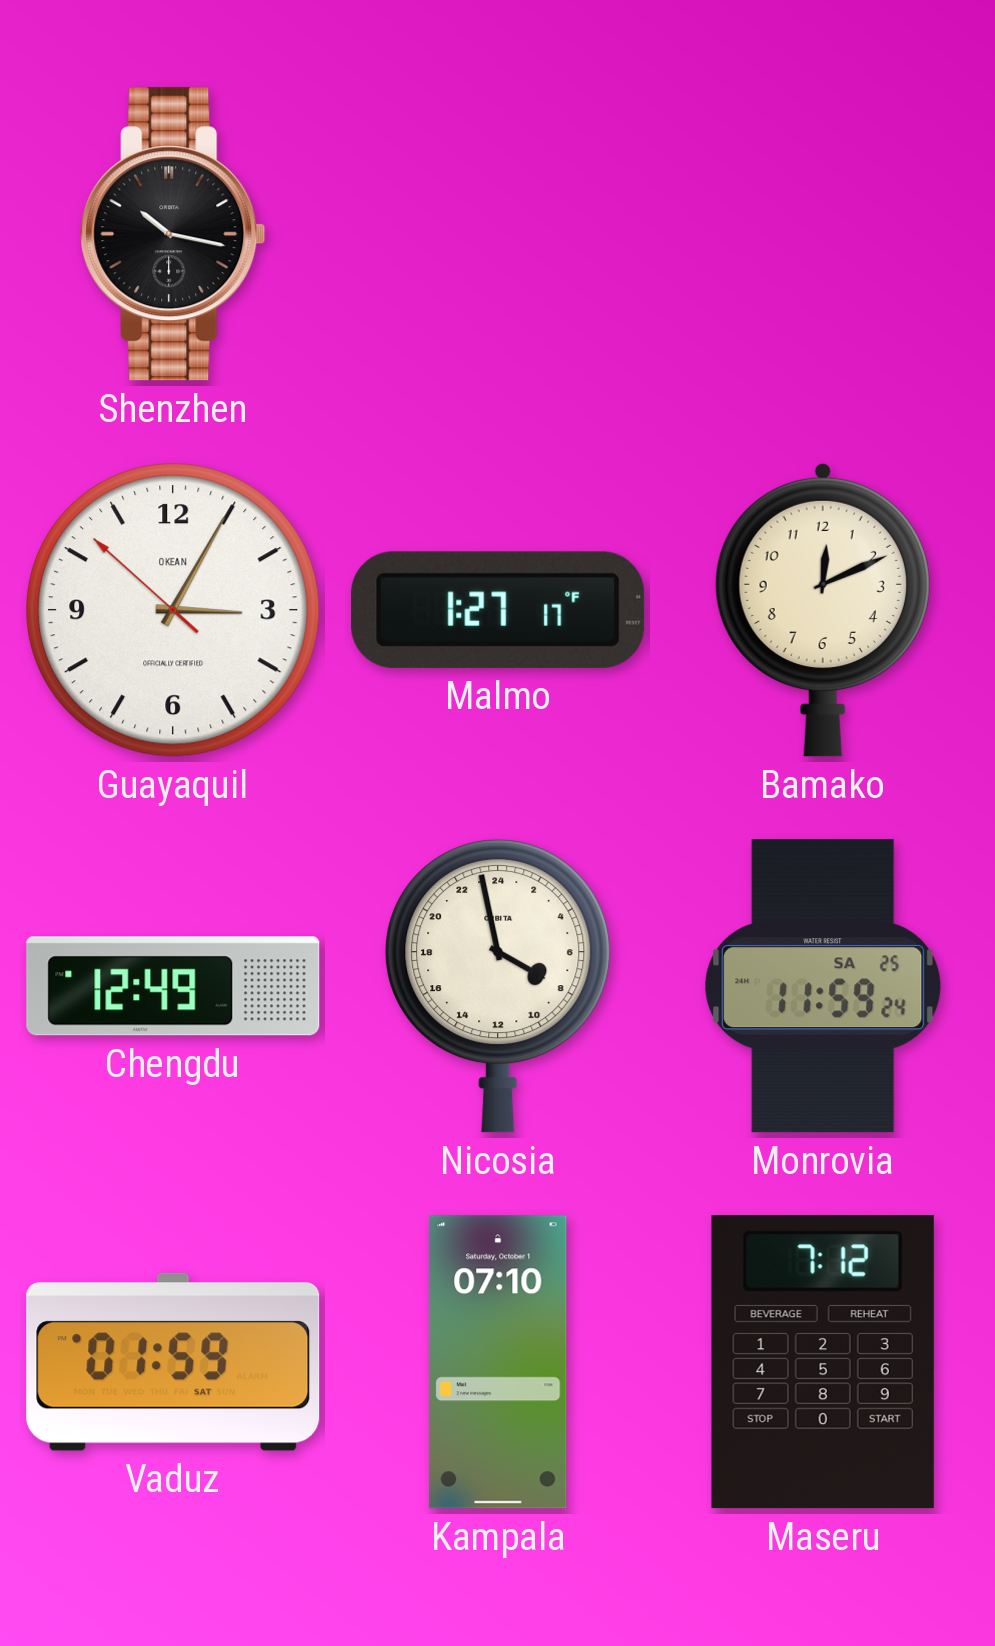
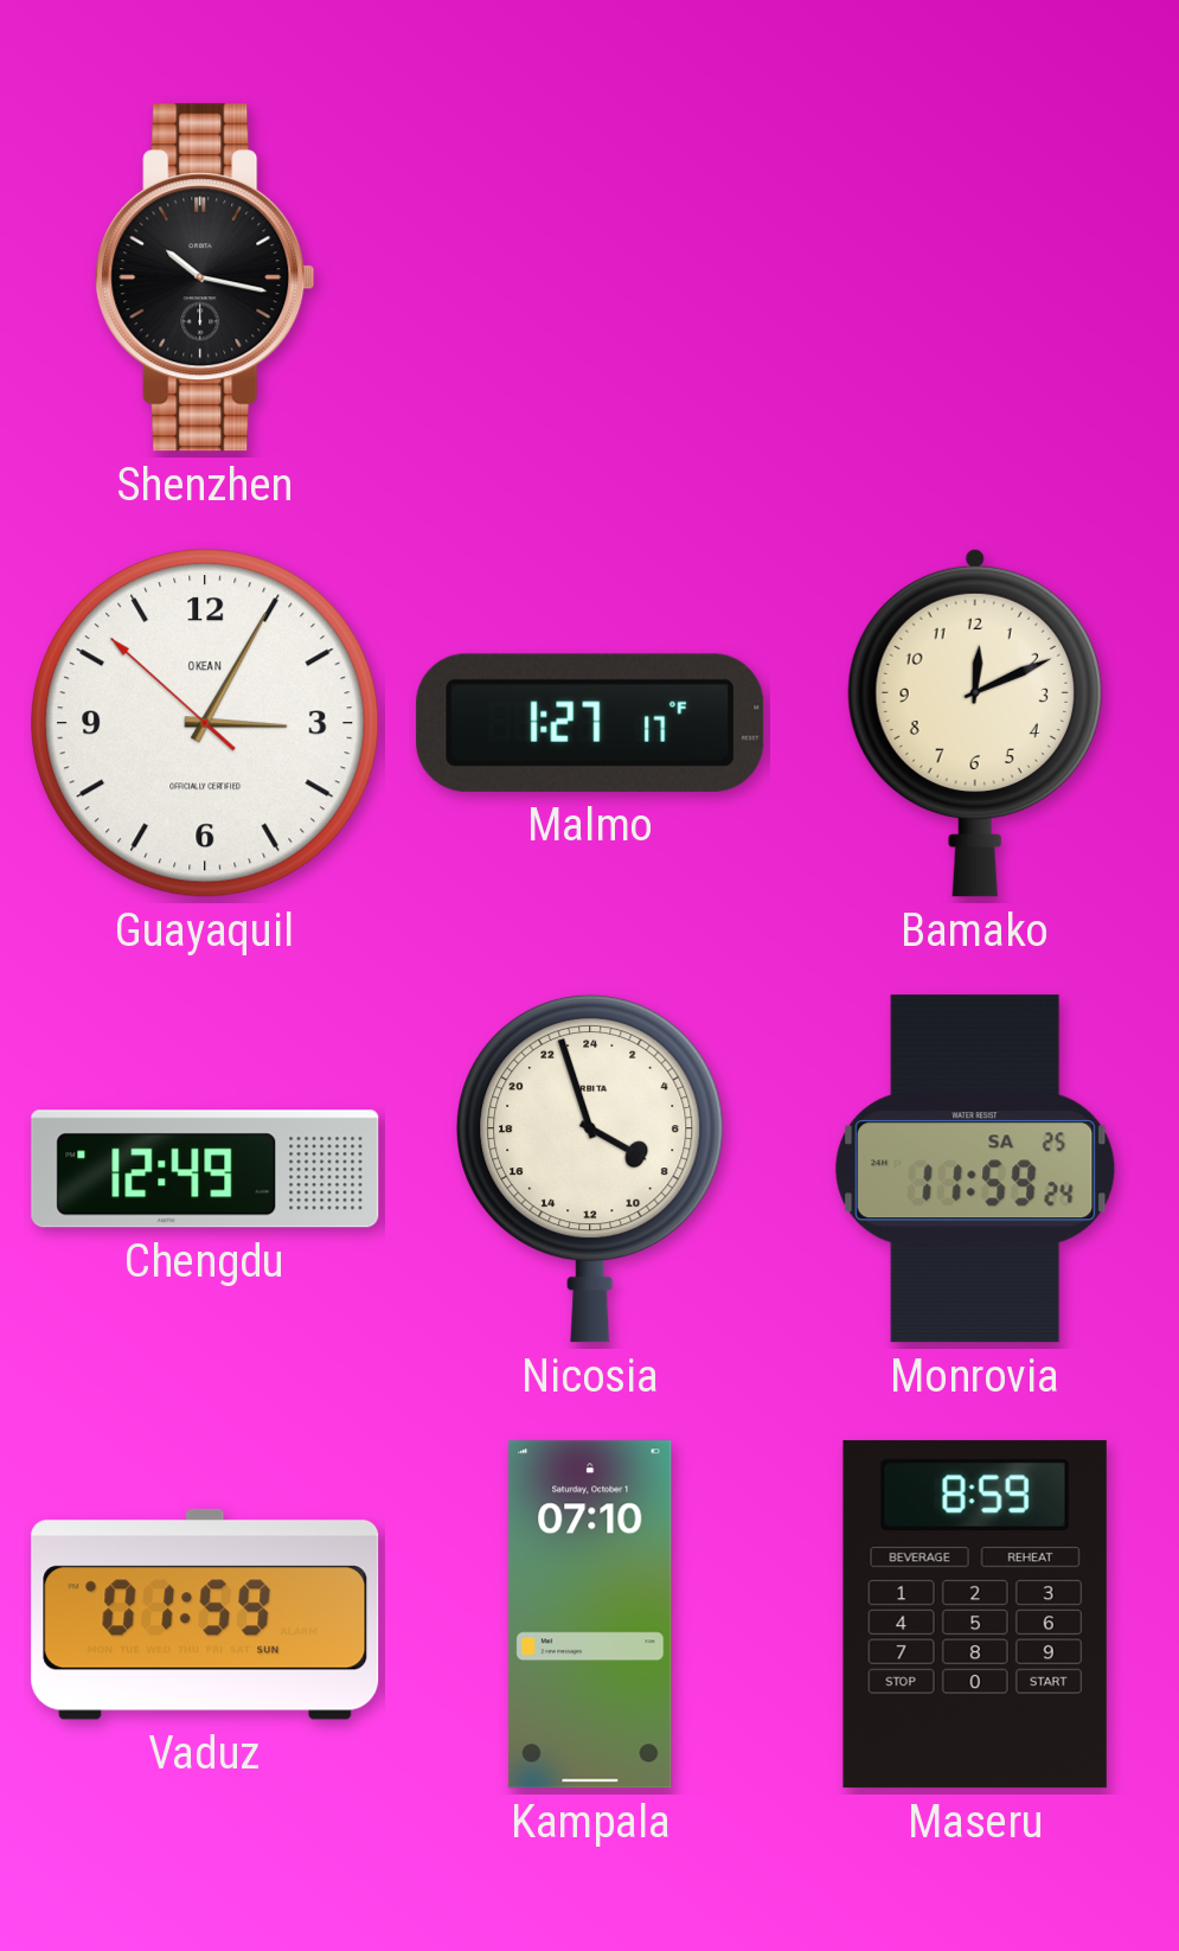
Nicosia: 7:58 -> 7:57
Vaduz date: SAT -> SUN
Maseru: 7:12 -> 8:59
